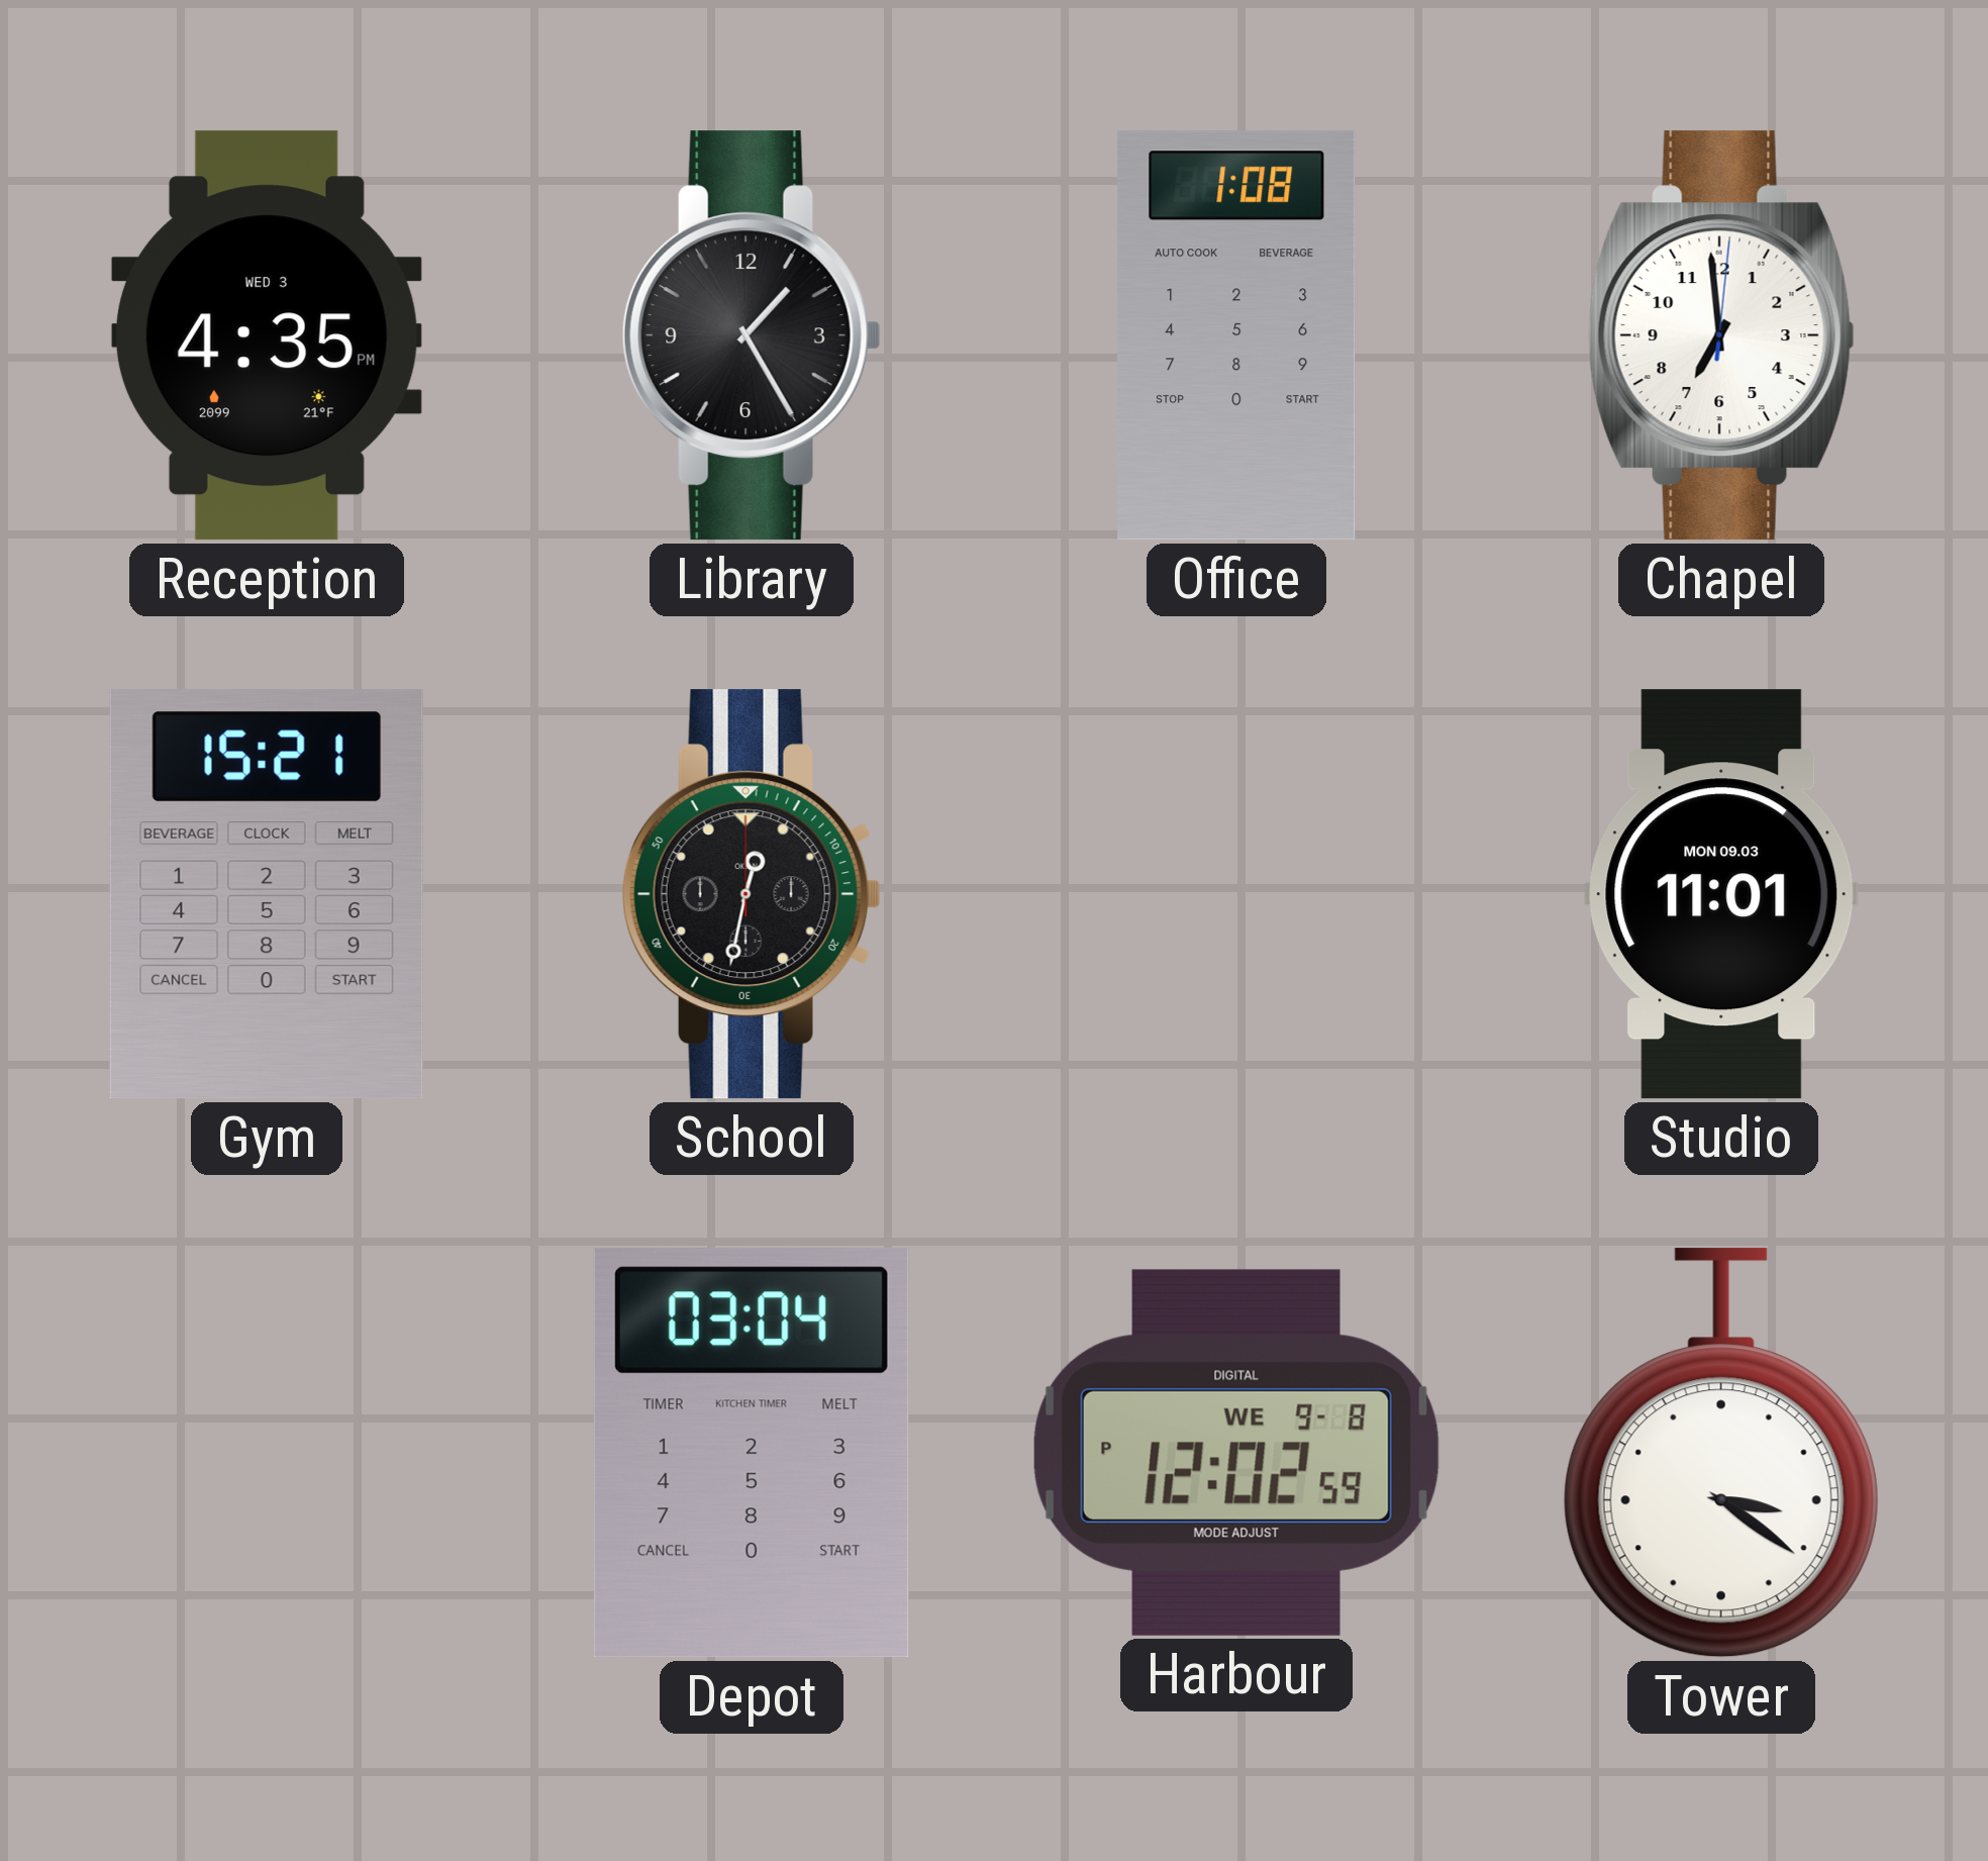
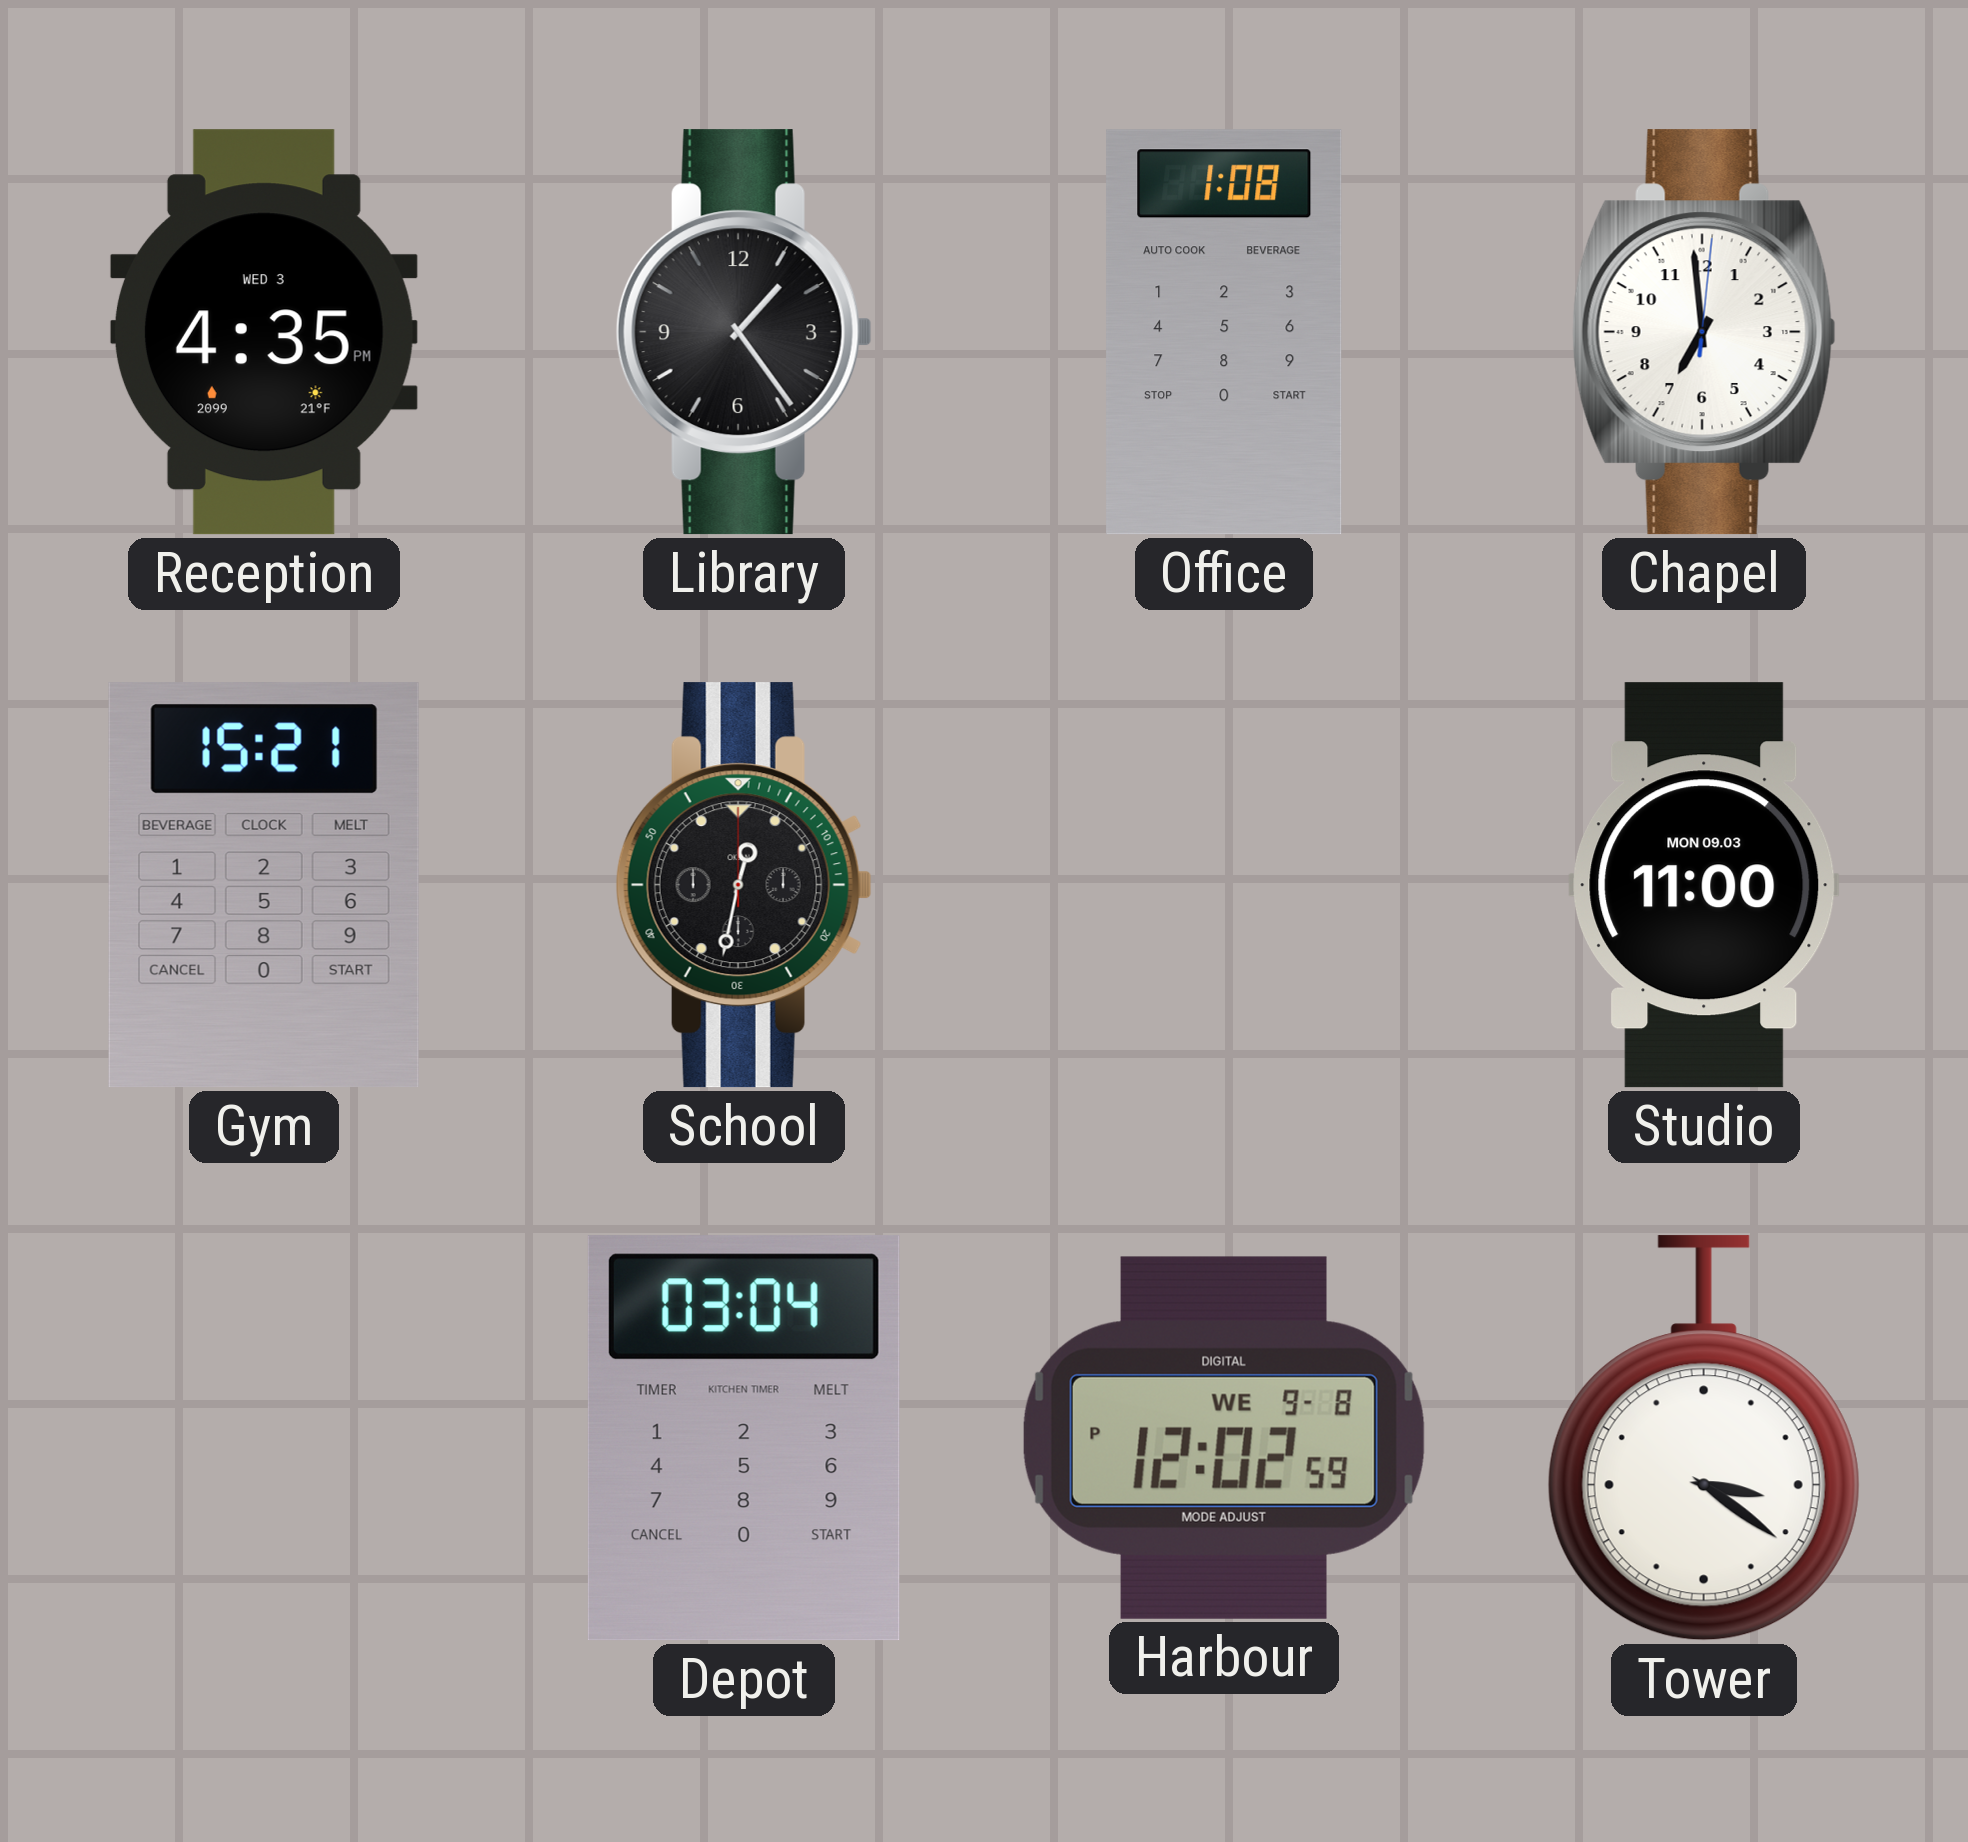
Library: 1:25 -> 1:24
Studio: 11:01 -> 11:00
